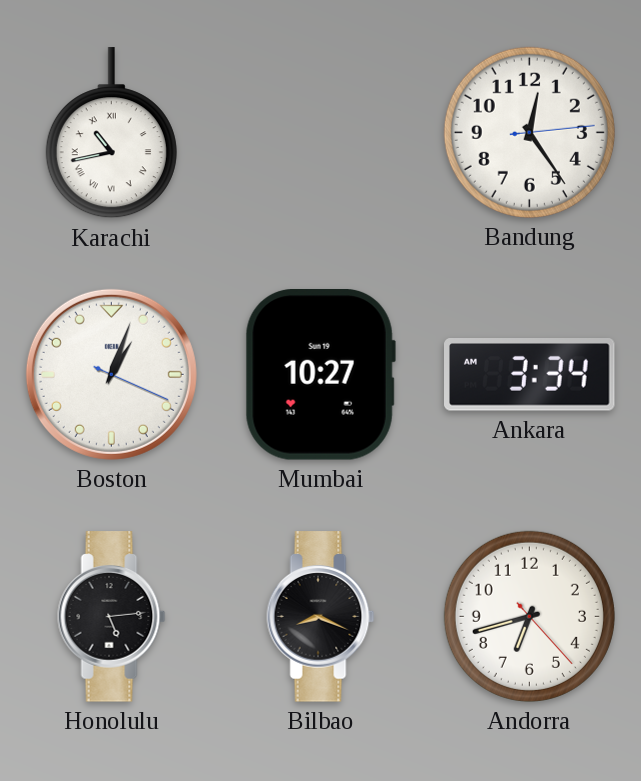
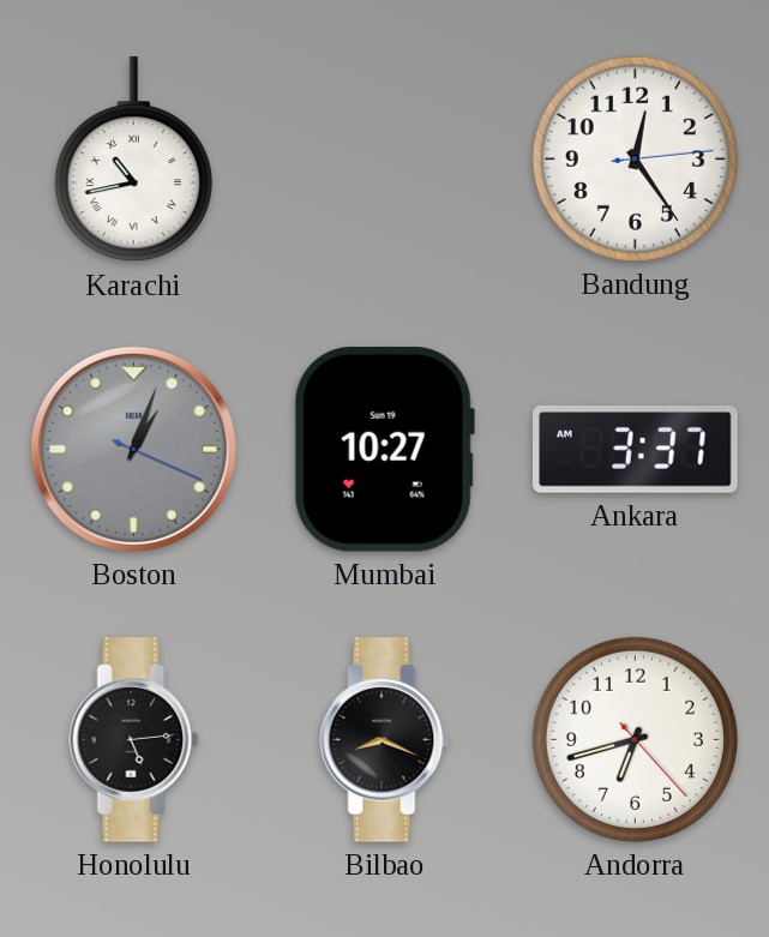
Boston dial: white -> grey
Ankara: 3:34 -> 3:37
